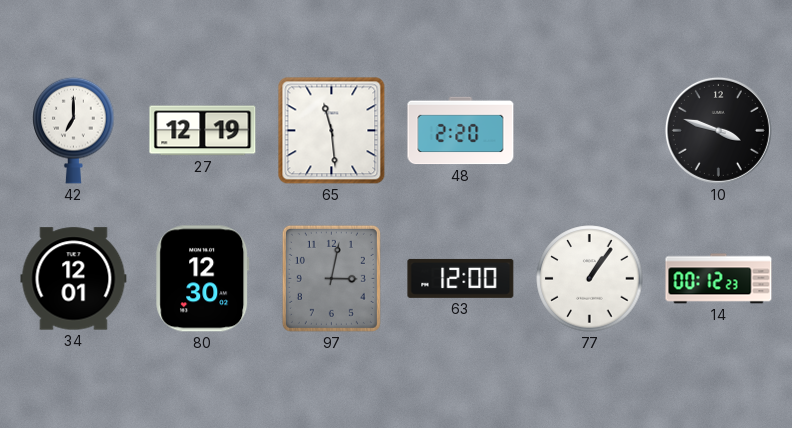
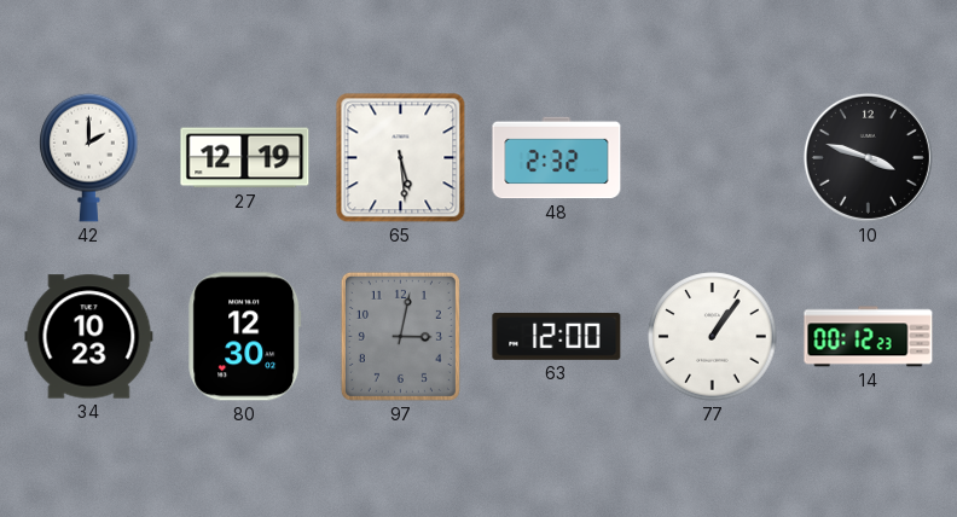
42: 7:00 -> 2:00
65: 11:29 -> 5:29
48: 2:20 -> 2:32
34: 12:01 -> 10:23
